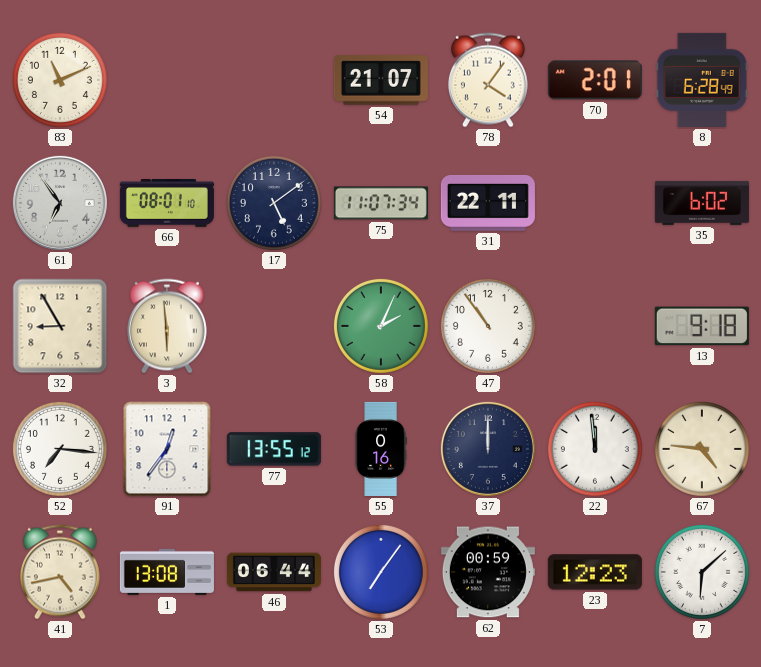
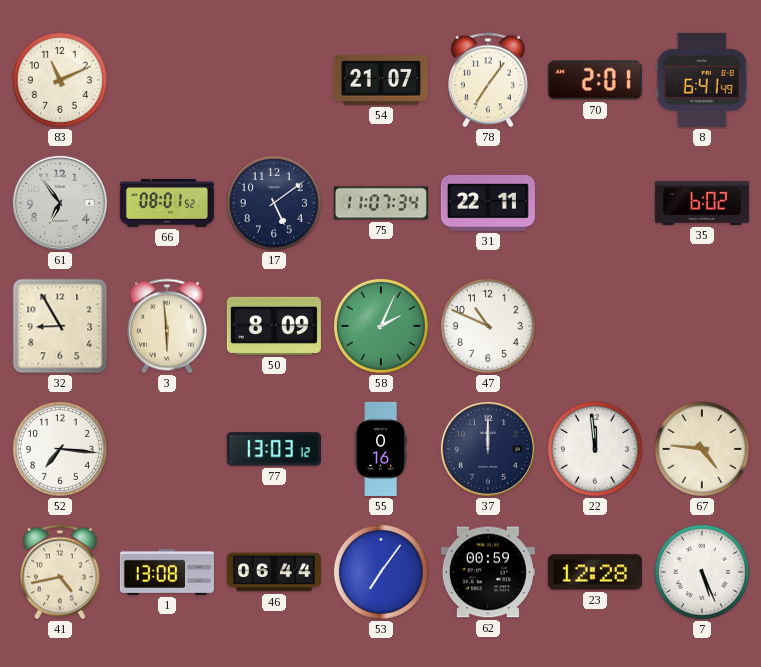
78: 4:06 -> 7:06
8: 6:28 -> 6:41
66: 08:01:10 -> 08:01:52
50: none -> 8:09
47: 10:54 -> 10:49
13: 9:18 -> none
91: 12:36 -> none
77: 13:55 -> 13:03
23: 12:23 -> 12:28
7: 6:08 -> 5:26
